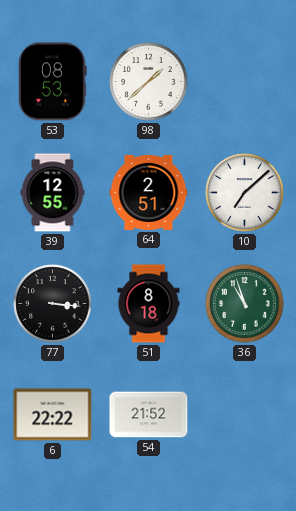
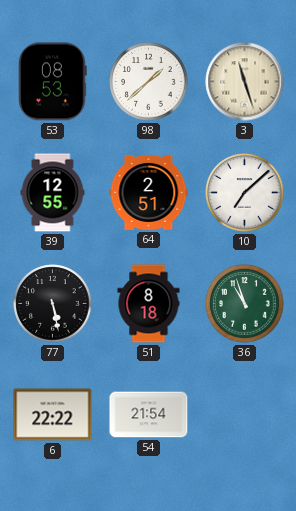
3: none -> 11:27
77: 3:16 -> 5:28
54: 21:52 -> 21:54
